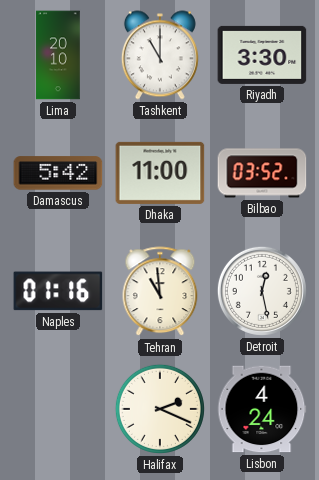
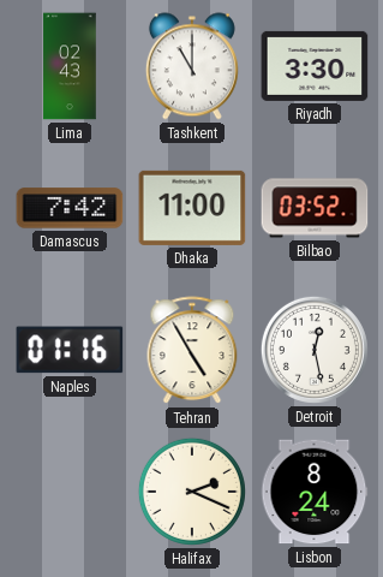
Lima: 20:10 -> 02:43
Damascus: 5:42 -> 7:42
Tehran: 10:59 -> 4:55
Lisbon: 4:24 -> 8:24
